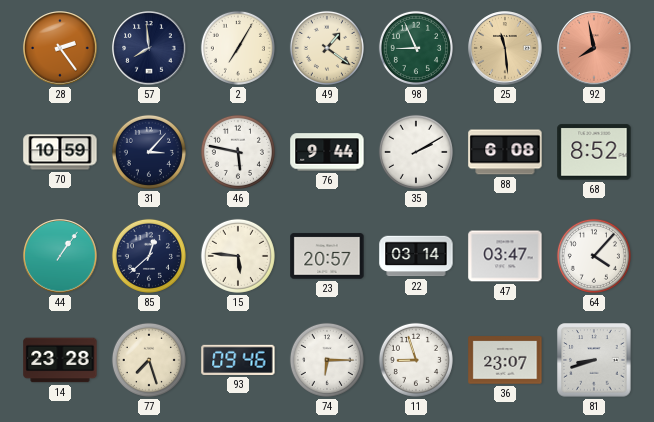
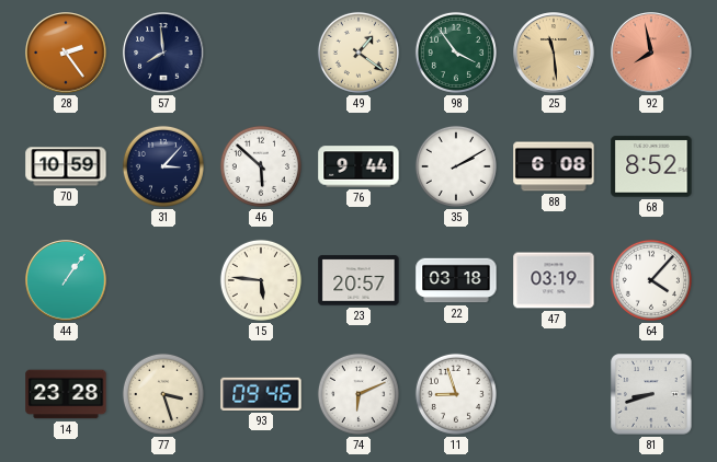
2: 7:05 -> none
98: 8:56 -> 3:54
46: 5:47 -> 5:52
85: 12:38 -> none
22: 03:14 -> 03:18
47: 03:47 -> 03:19
77: 7:27 -> 3:27
74: 6:15 -> 6:11
36: 23:07 -> none
